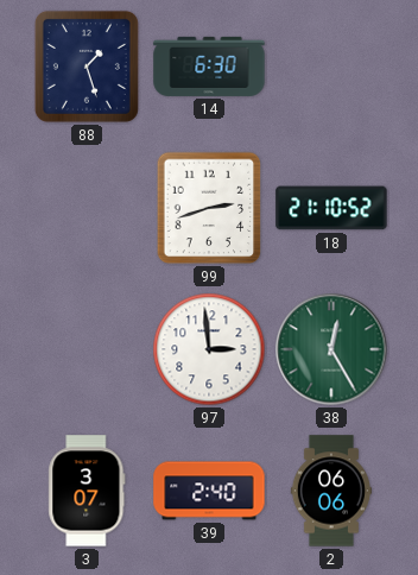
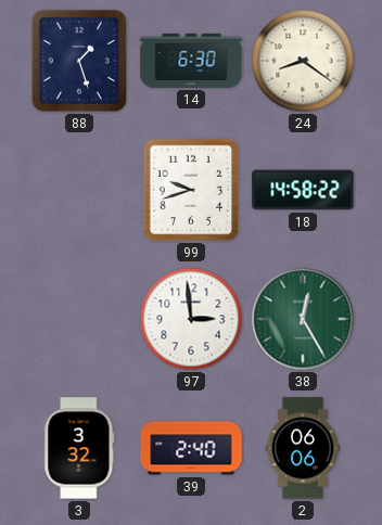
24: none -> 8:21
99: 2:42 -> 9:42
18: 21:10 -> 14:58
3: 3:07 -> 3:32
